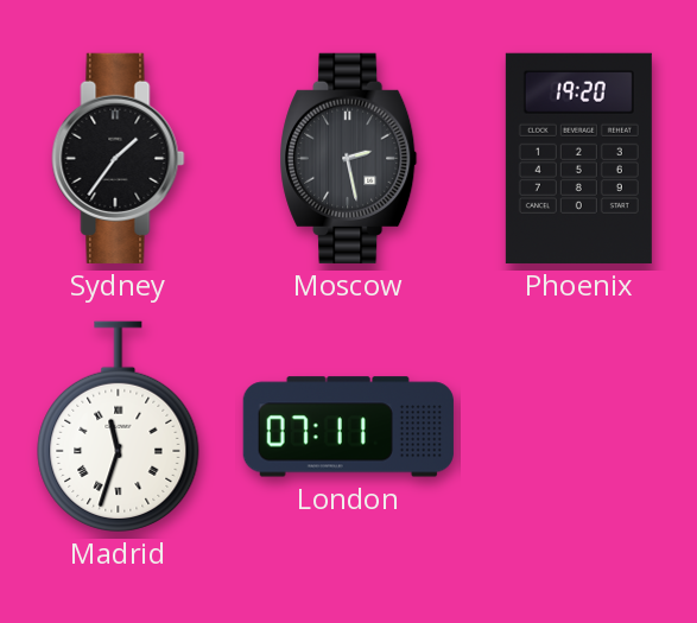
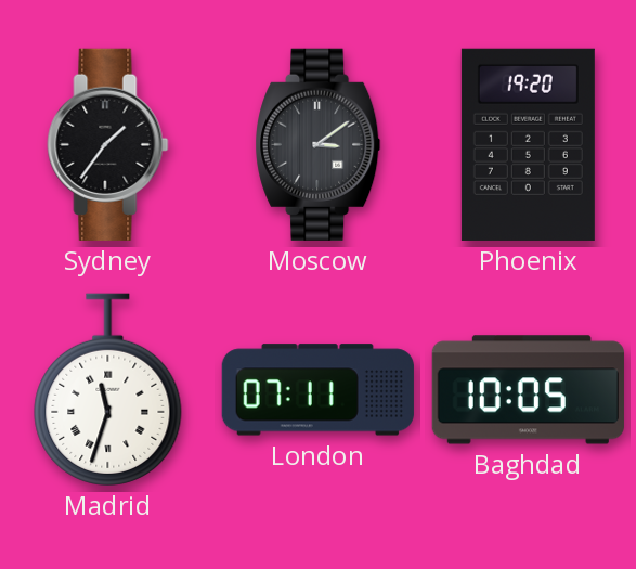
Moscow: 2:28 -> 3:09
Baghdad: none -> 10:05
